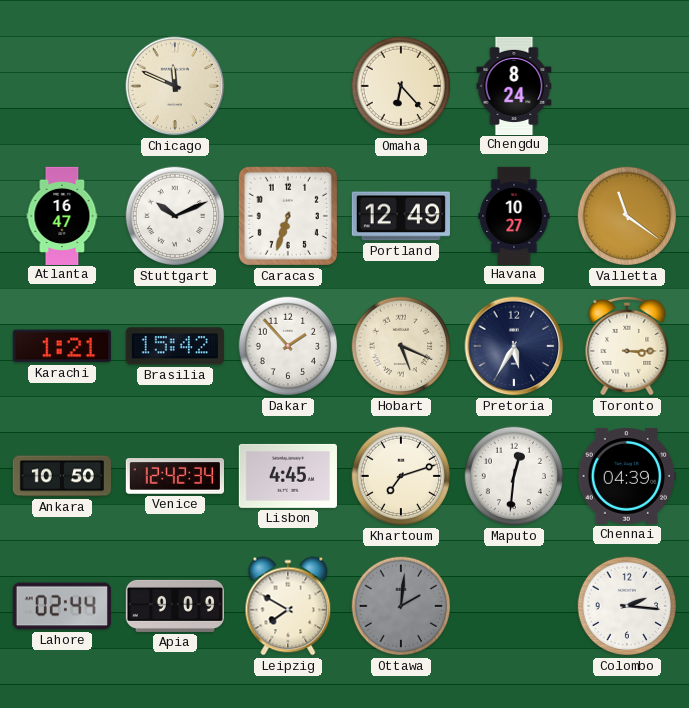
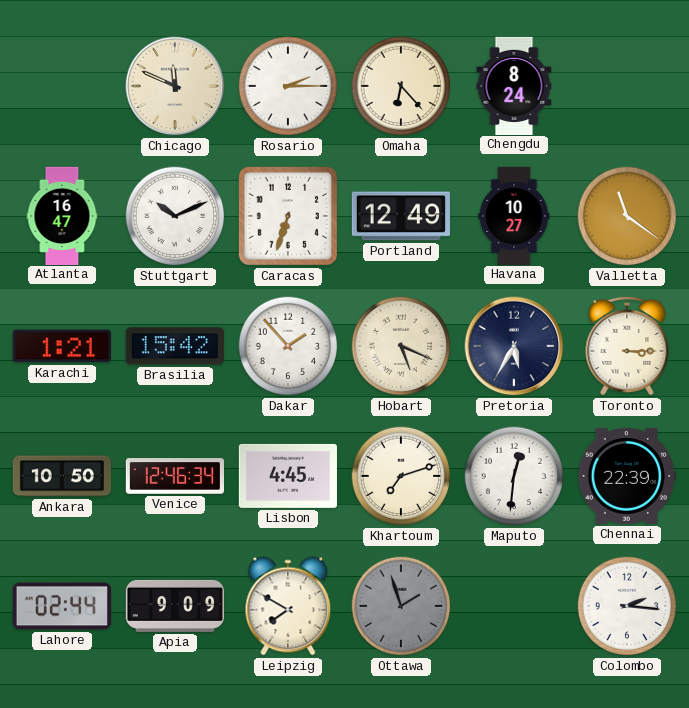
Rosario: none -> 2:15
Venice: 12:42 -> 12:46
Chennai: 04:39 -> 22:39
Ottawa: 2:01 -> 1:57
